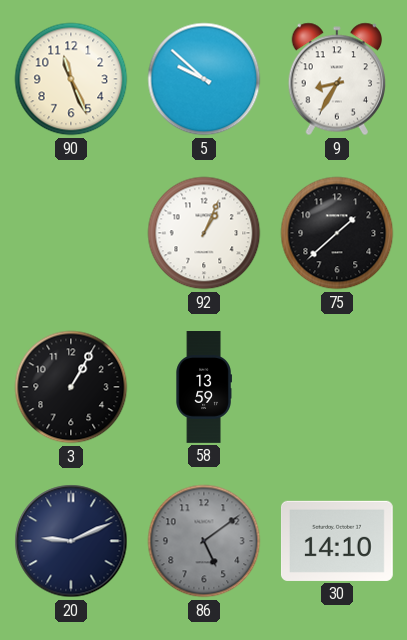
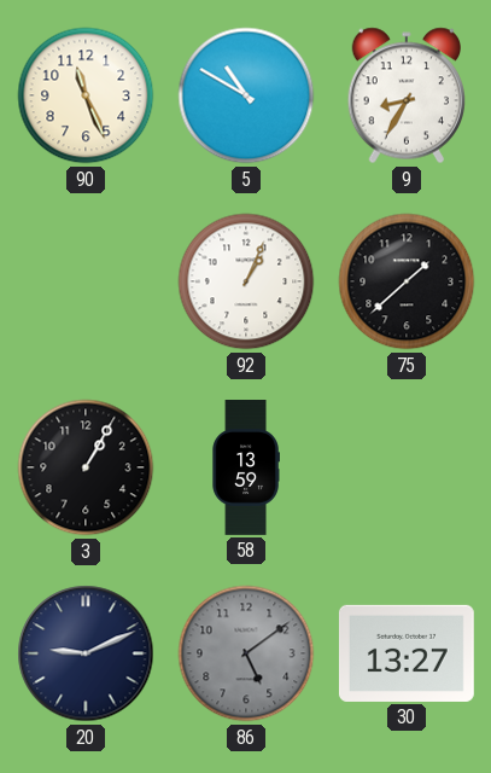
5: 9:52 -> 10:50
30: 14:10 -> 13:27
